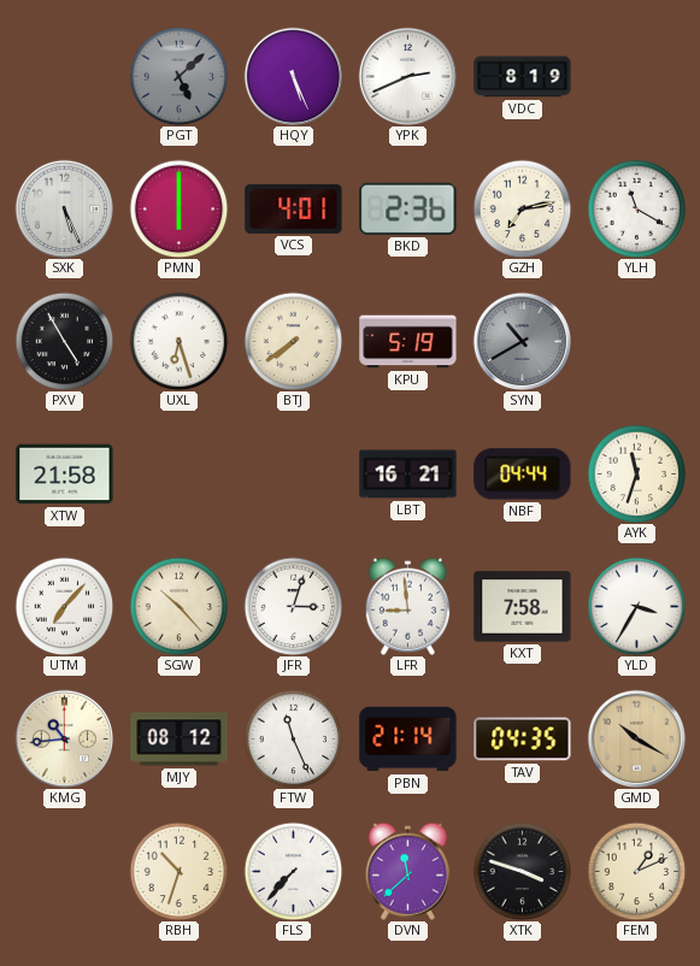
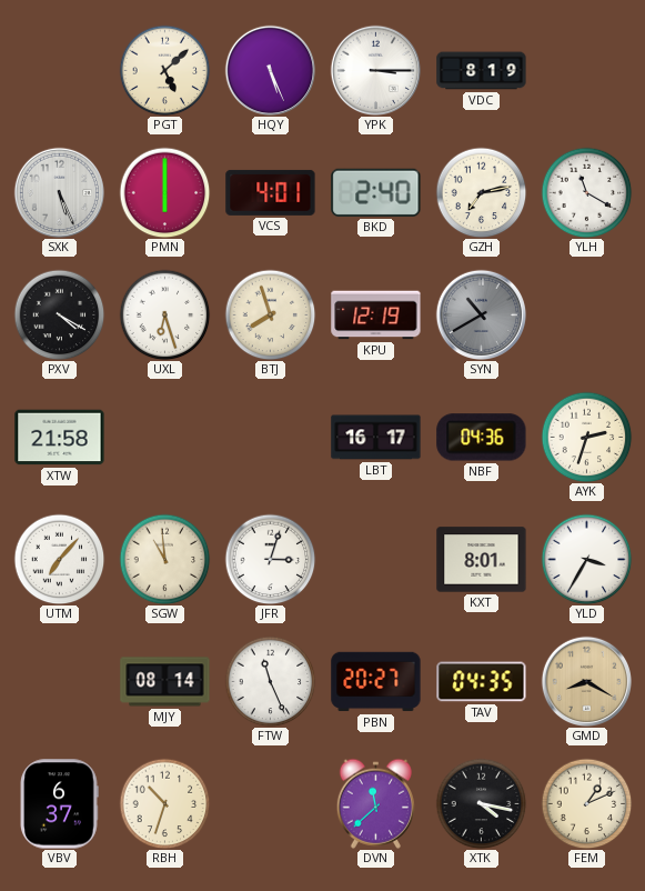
PGT dial: grey -> cream
YPK: 2:41 -> 3:15
BKD: 2:36 -> 2:40
PXV: 4:55 -> 4:20
BTJ: 7:39 -> 7:57
KPU: 5:19 -> 12:19
LBT: 16:21 -> 16:17
NBF: 04:44 -> 04:36
AYK: 11:33 -> 2:33
SGW: 10:23 -> 10:59
LFR: 8:59 -> none
KXT: 7:58 -> 8:01
KMG: 10:44 -> none
MJY: 08:12 -> 08:14
PBN: 21:14 -> 20:27
GMD: 10:20 -> 8:20
VBV: none -> 6:37
FLS: 7:37 -> none
XTK: 3:48 -> 4:17
